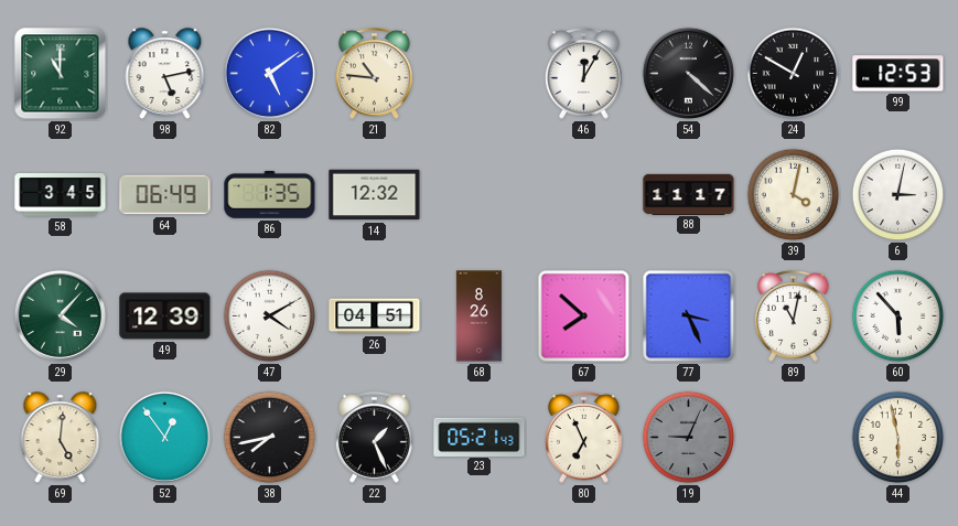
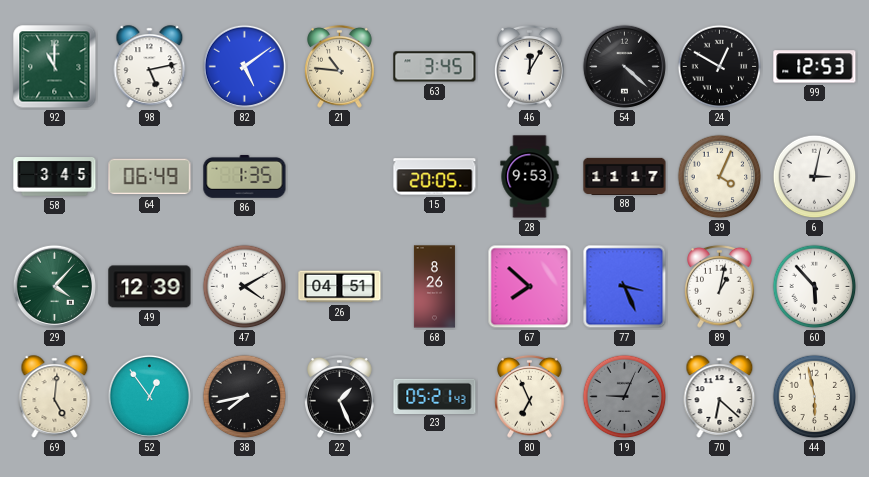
63: none -> 3:45
14: 12:32 -> none
15: none -> 20:05
28: none -> 9:53
39: 4:02 -> 4:04
89: 11:02 -> 1:02
70: none -> 6:22
